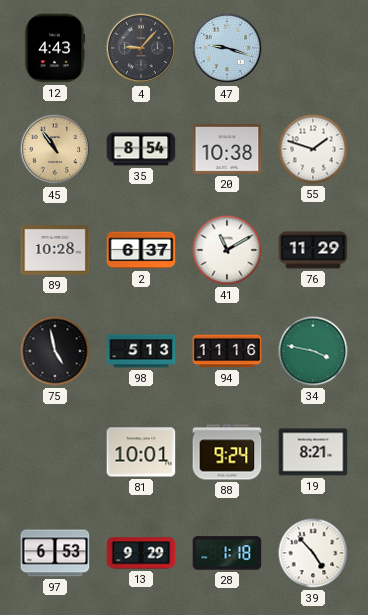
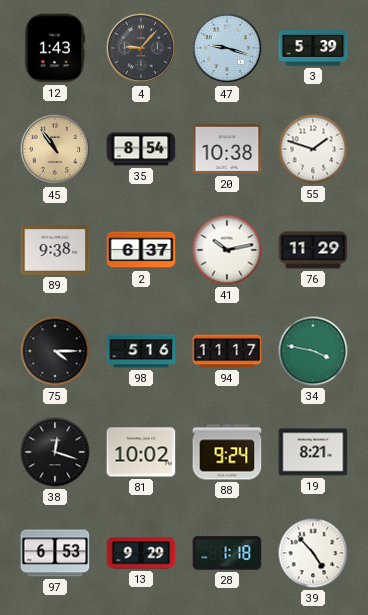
12: 4:43 -> 1:43
3: none -> 5:39
89: 10:28 -> 9:38
41: 11:10 -> 10:13
75: 4:58 -> 4:15
98: 5:13 -> 5:16
94: 11:16 -> 11:17
38: none -> 12:18
81: 10:01 -> 10:02
